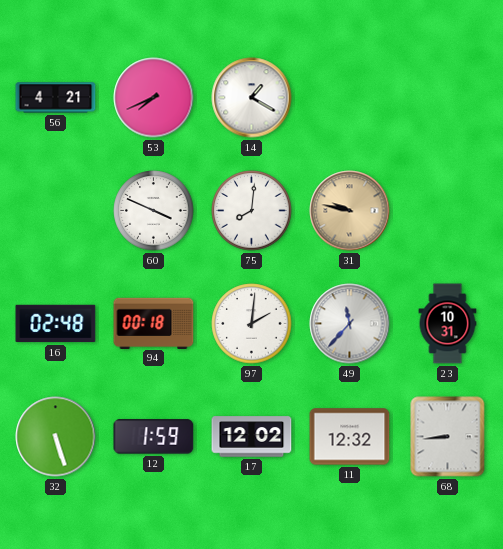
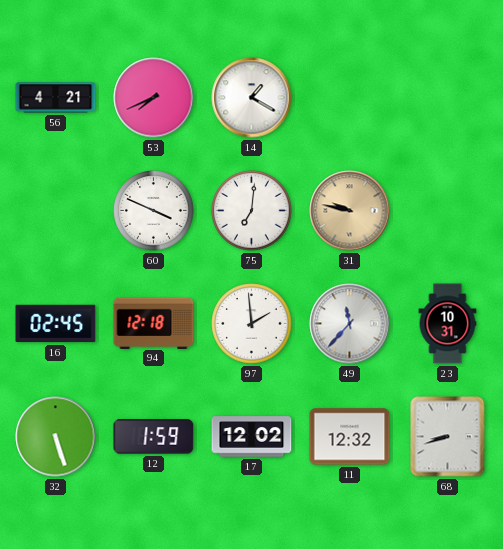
75: 8:01 -> 7:01
16: 02:48 -> 02:45
94: 00:18 -> 12:18
97: 2:01 -> 1:59
68: 8:44 -> 8:42
